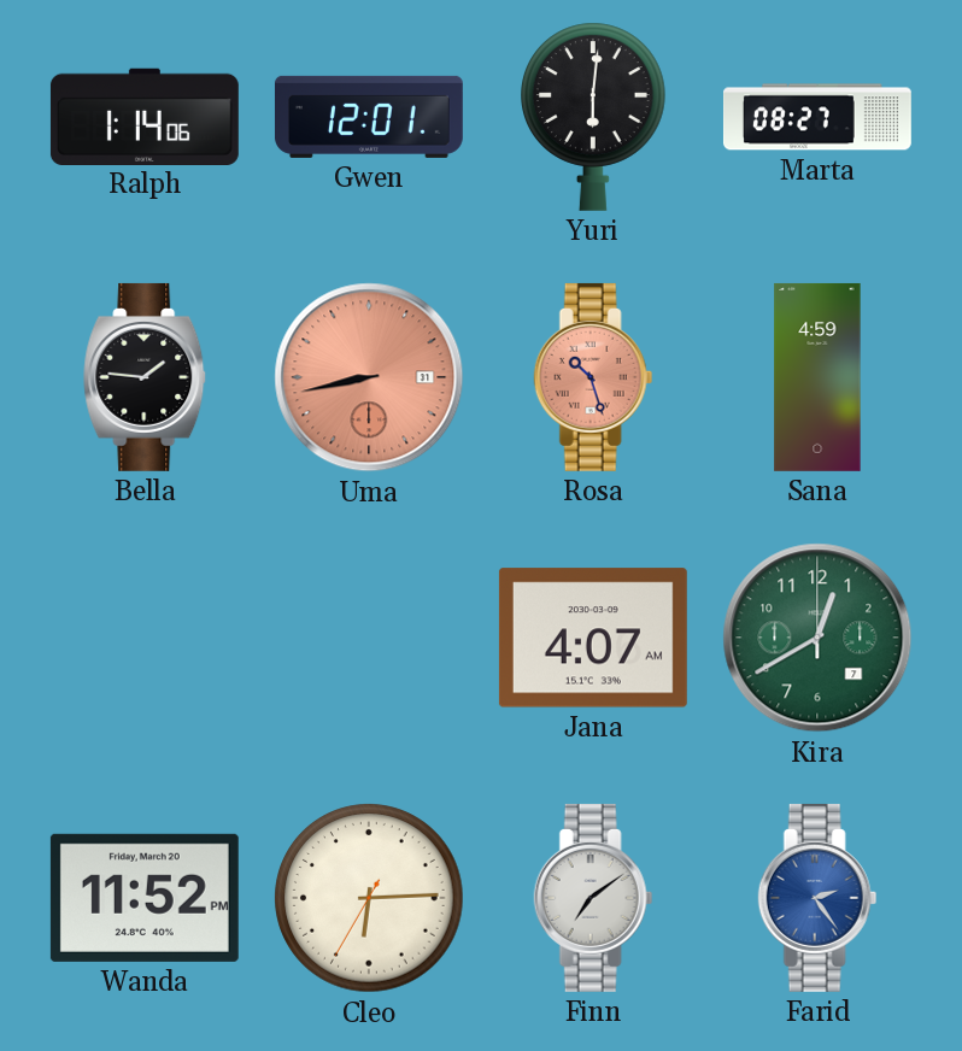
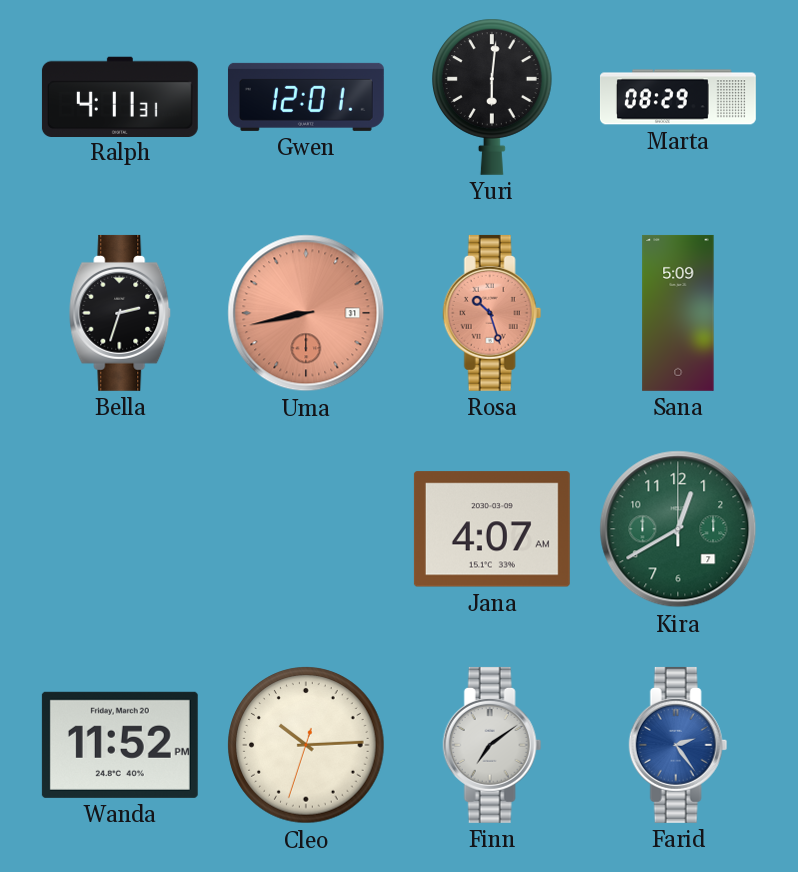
Ralph: 1:14 -> 4:11
Marta: 08:27 -> 08:29
Bella: 1:46 -> 2:33
Sana: 4:59 -> 5:09
Cleo: 6:14 -> 10:14
